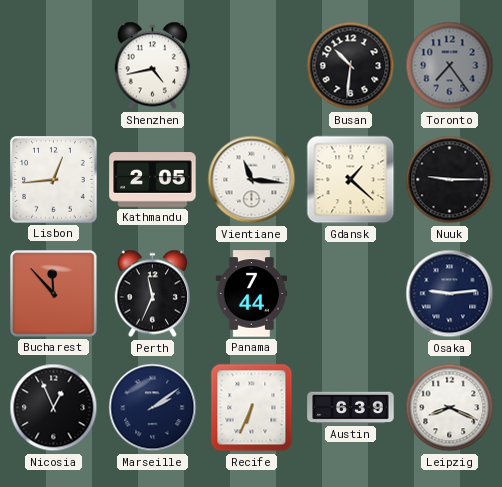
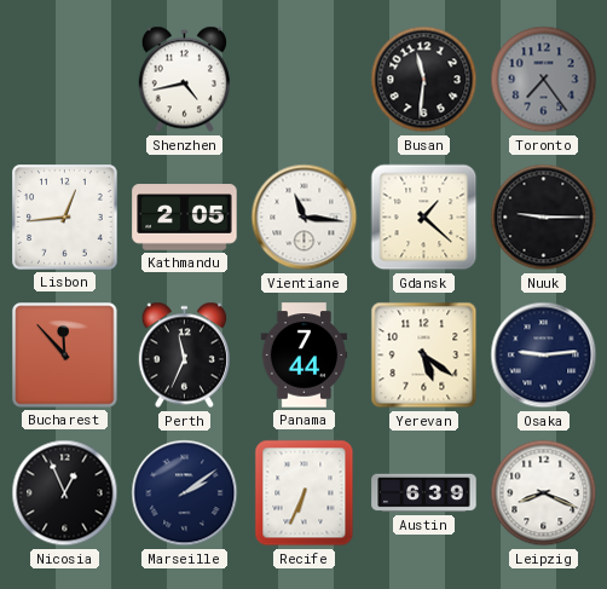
Busan: 10:31 -> 11:31
Yerevan: none -> 5:21
